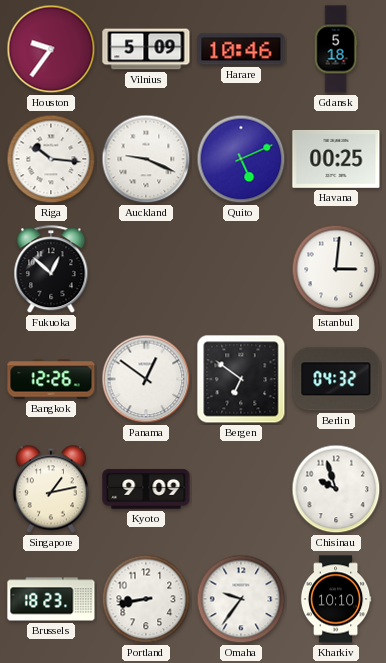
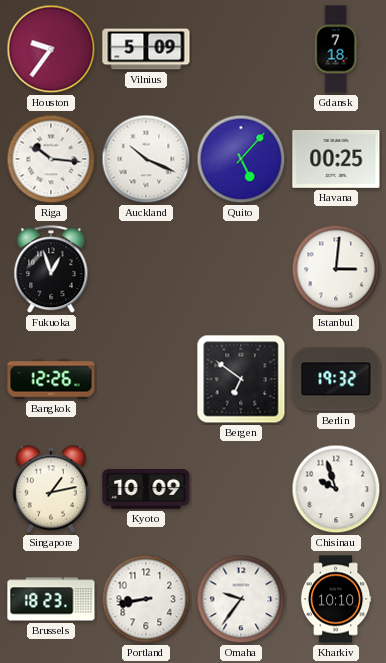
Harare: 10:46 -> none
Gdansk: 5:18 -> 7:18
Auckland: 9:19 -> 10:19
Quito: 5:11 -> 5:07
Fukuoka: 12:52 -> 12:57
Panama: 12:51 -> none
Berlin: 04:32 -> 19:32
Kyoto: 9:09 -> 10:09
